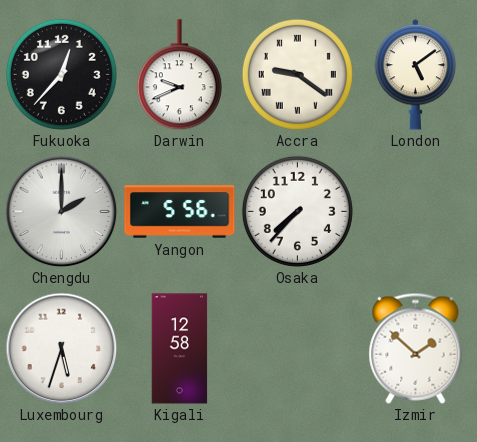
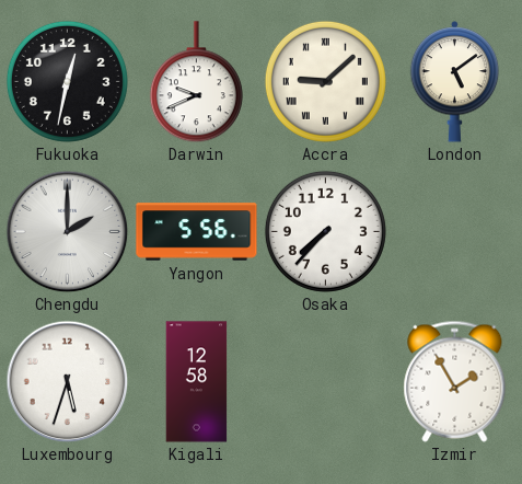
Fukuoka: 12:37 -> 12:32
Accra: 9:21 -> 9:08
Izmir: 1:52 -> 1:55
